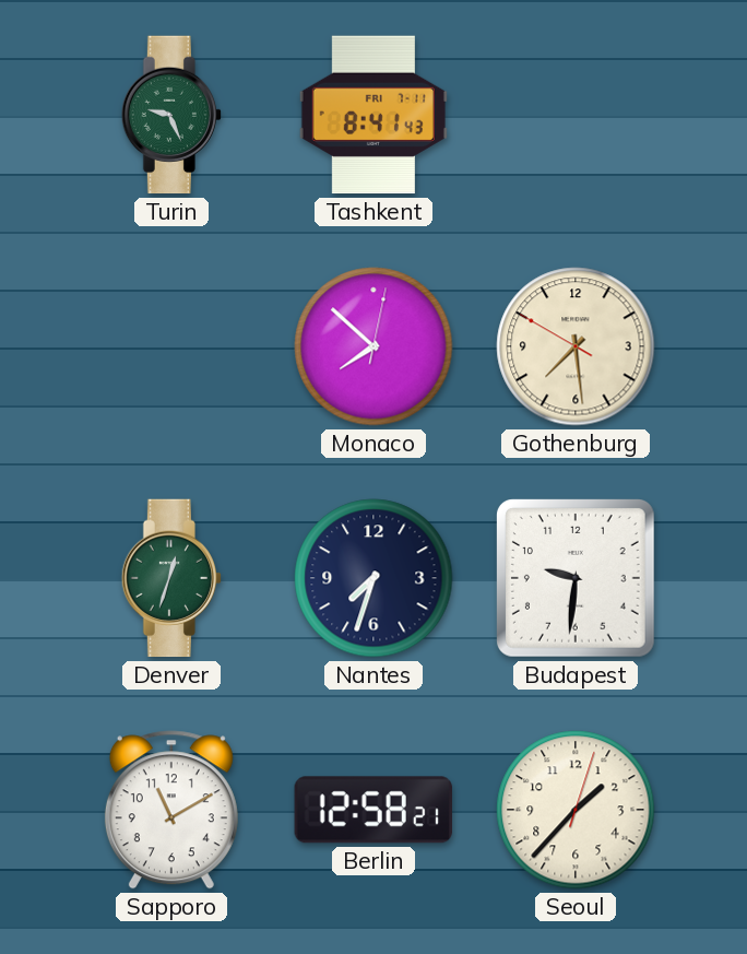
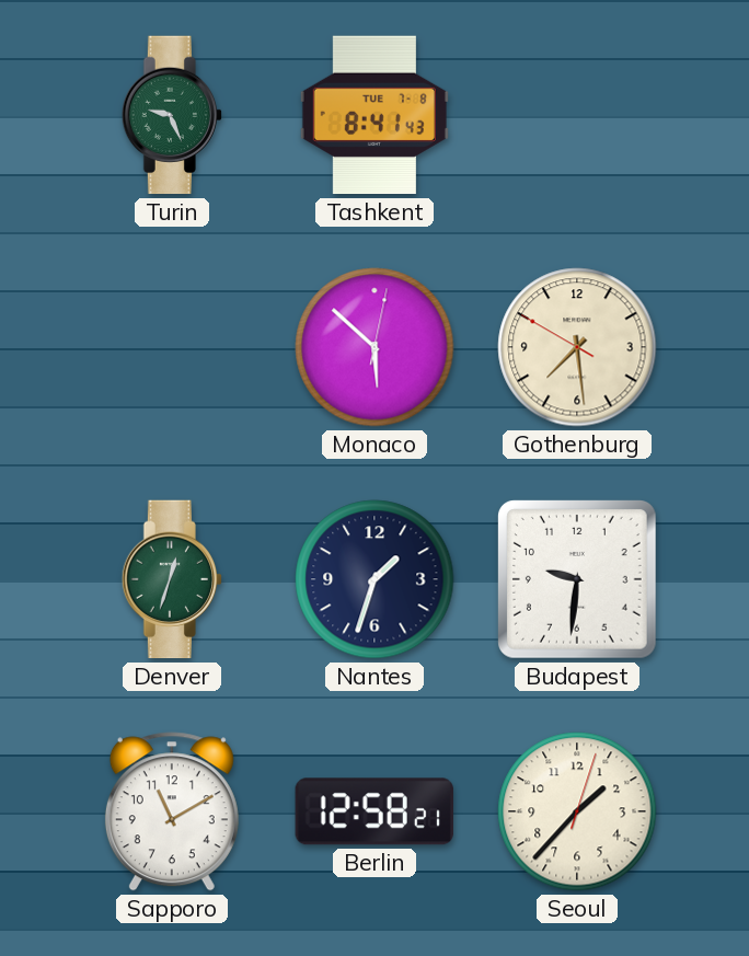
Tashkent date: FRI 7-11 -> TUE 7-8
Monaco: 7:52 -> 5:52
Nantes: 7:33 -> 1:33
